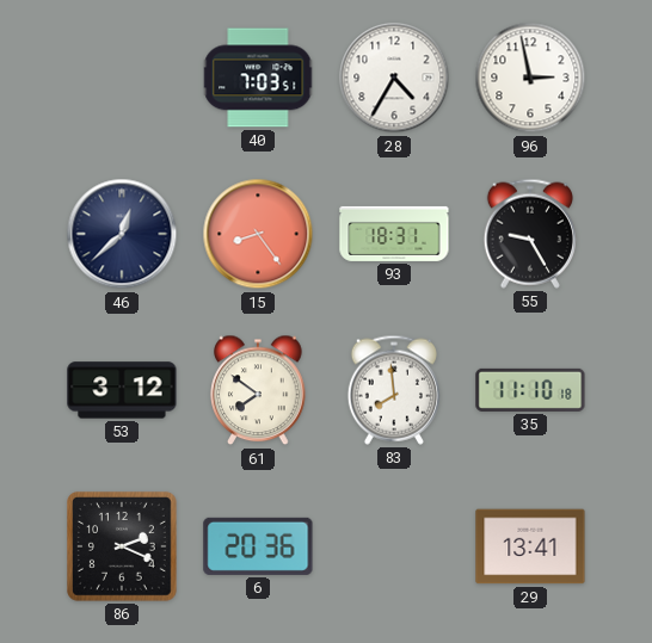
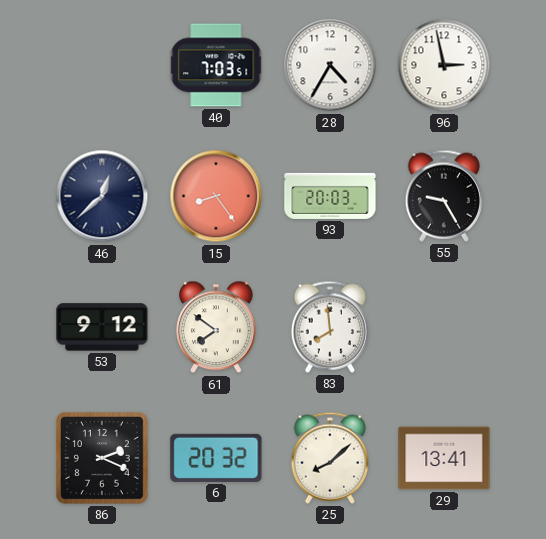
93: 18:31 -> 20:03
53: 3:12 -> 9:12
35: 11:10 -> none
6: 20:36 -> 20:32
25: none -> 8:08
